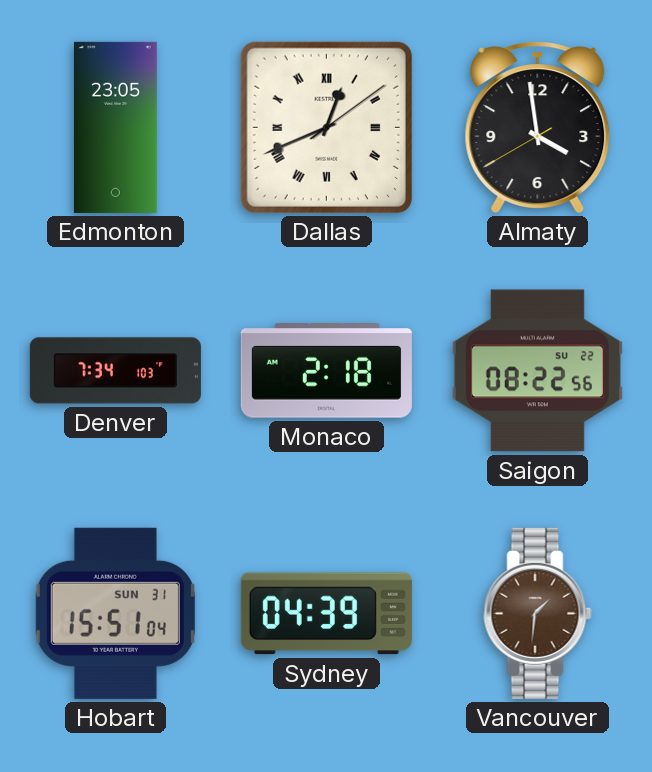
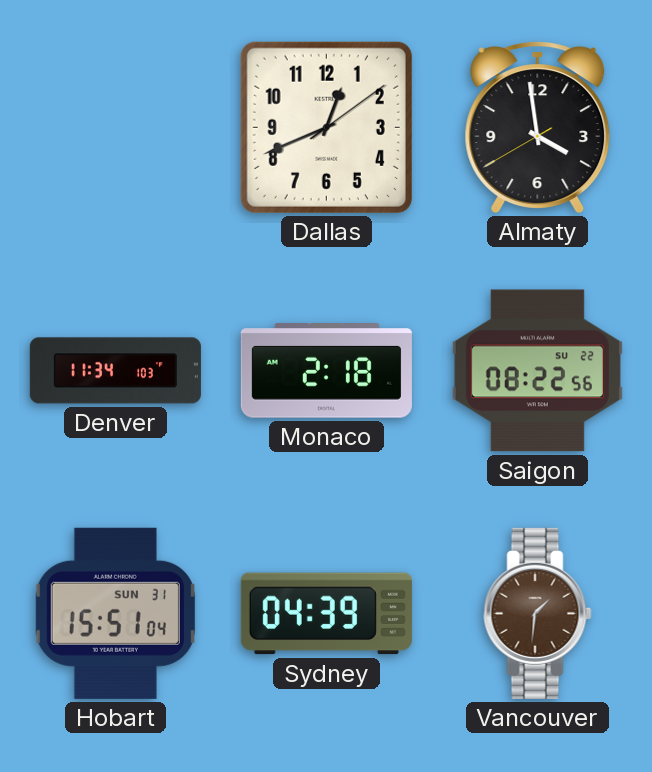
Edmonton: 23:05 -> none
Dallas numerals: Roman -> Arabic
Denver: 7:34 -> 11:34
